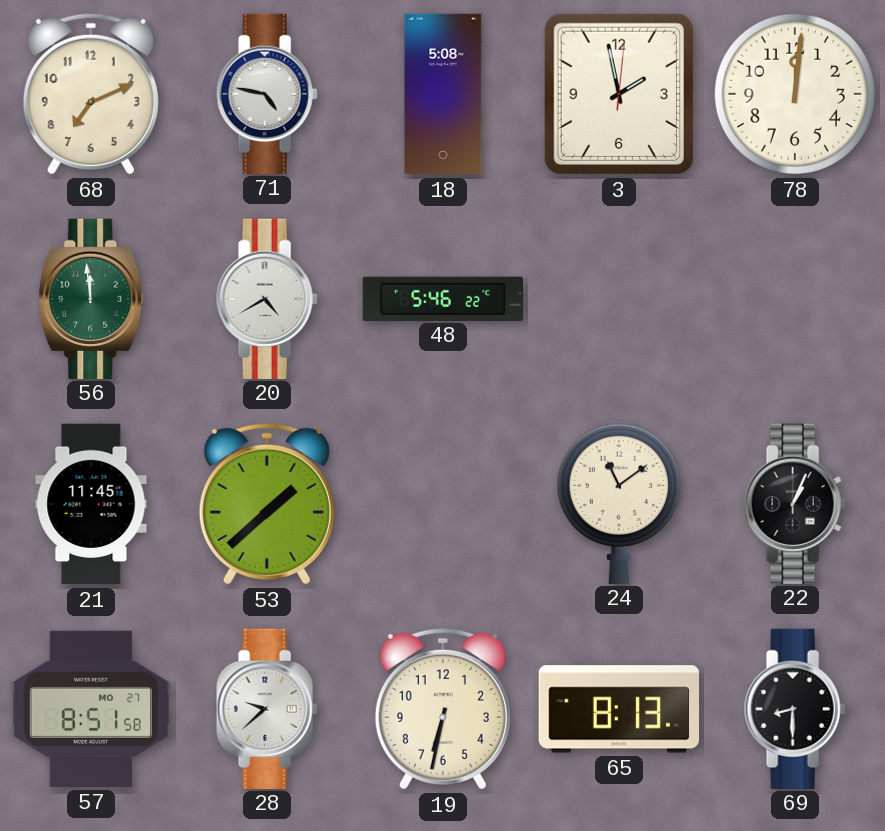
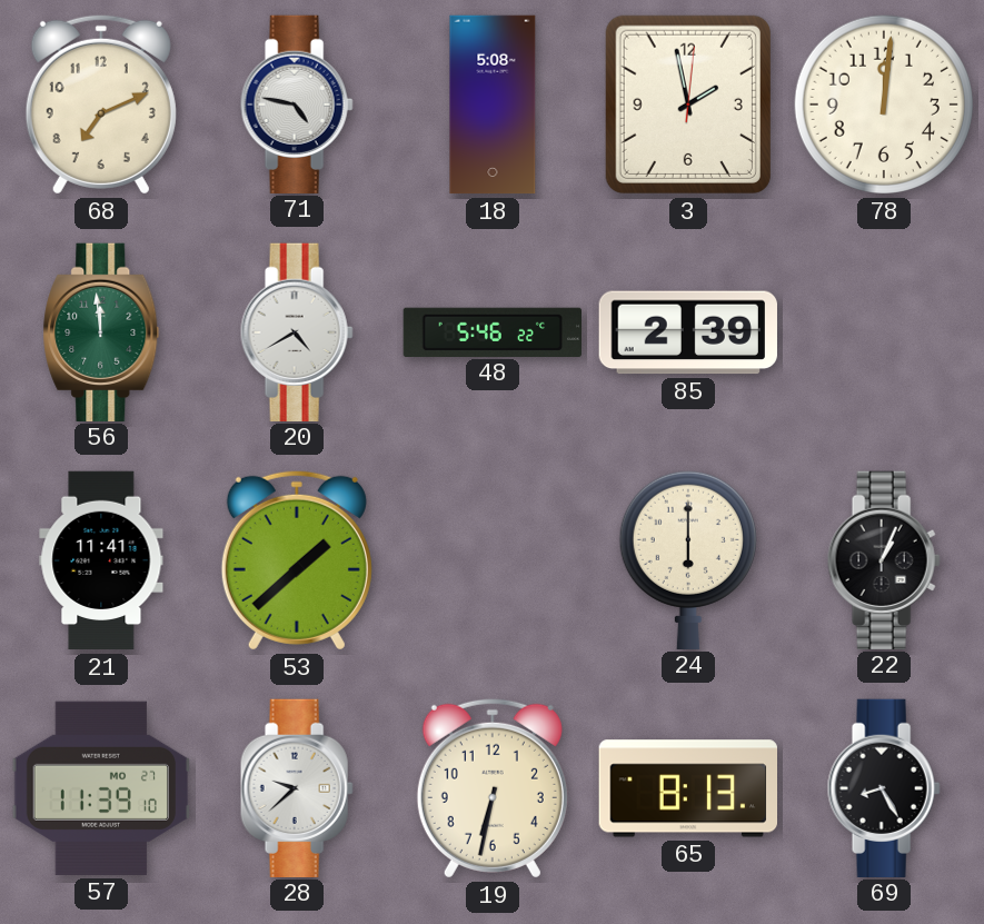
85: none -> 2:39
21: 11:45 -> 11:41
24: 11:09 -> 6:00
57: 8:51 -> 11:39
69: 8:30 -> 8:25
